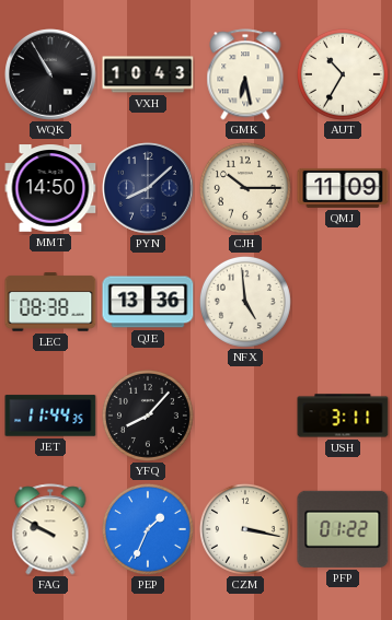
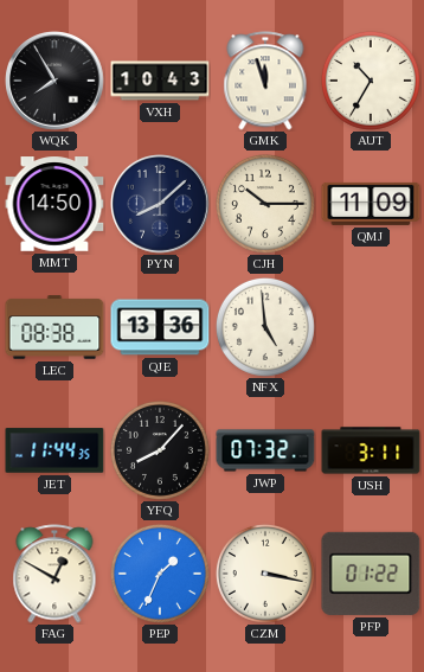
WQK: 10:55 -> 7:55
GMK: 6:28 -> 11:57
JWP: none -> 07:32
FAG: 9:50 -> 12:50
